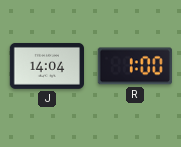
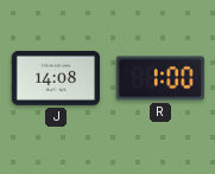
J: 14:04 -> 14:08
